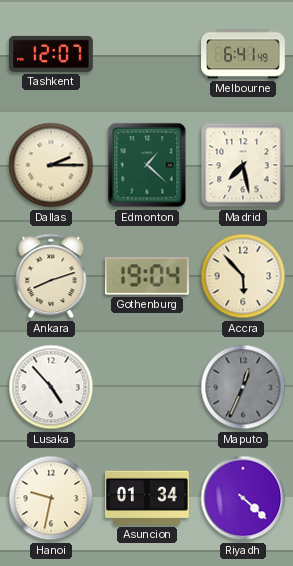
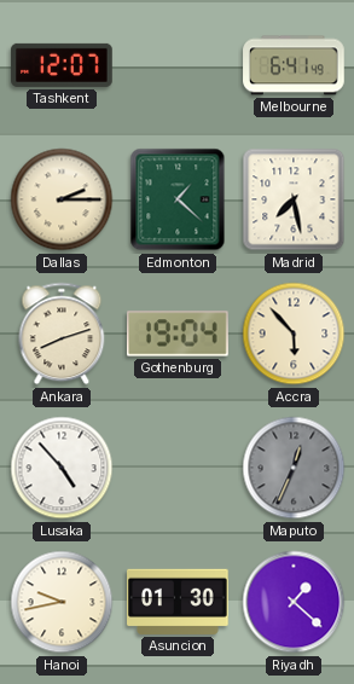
Hanoi: 9:32 -> 9:43
Asuncion: 01:34 -> 01:30
Riyadh: 4:22 -> 1:22
